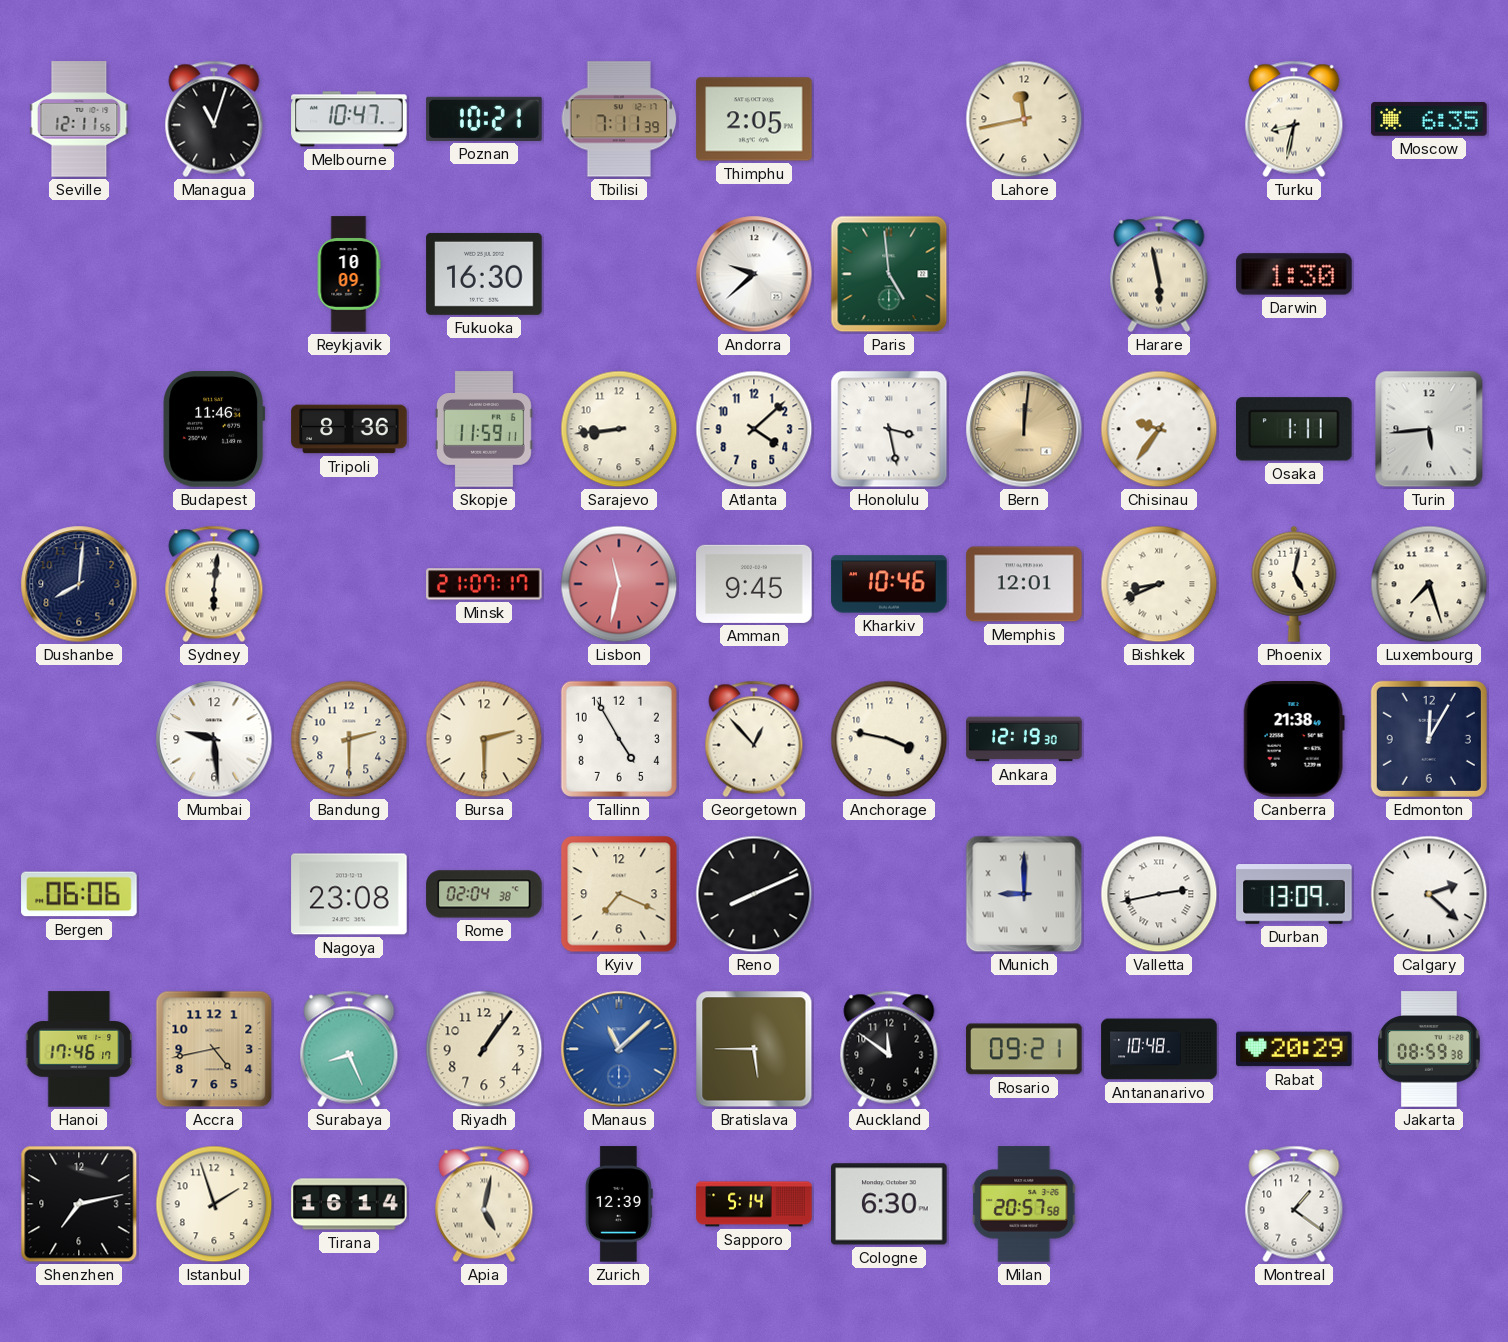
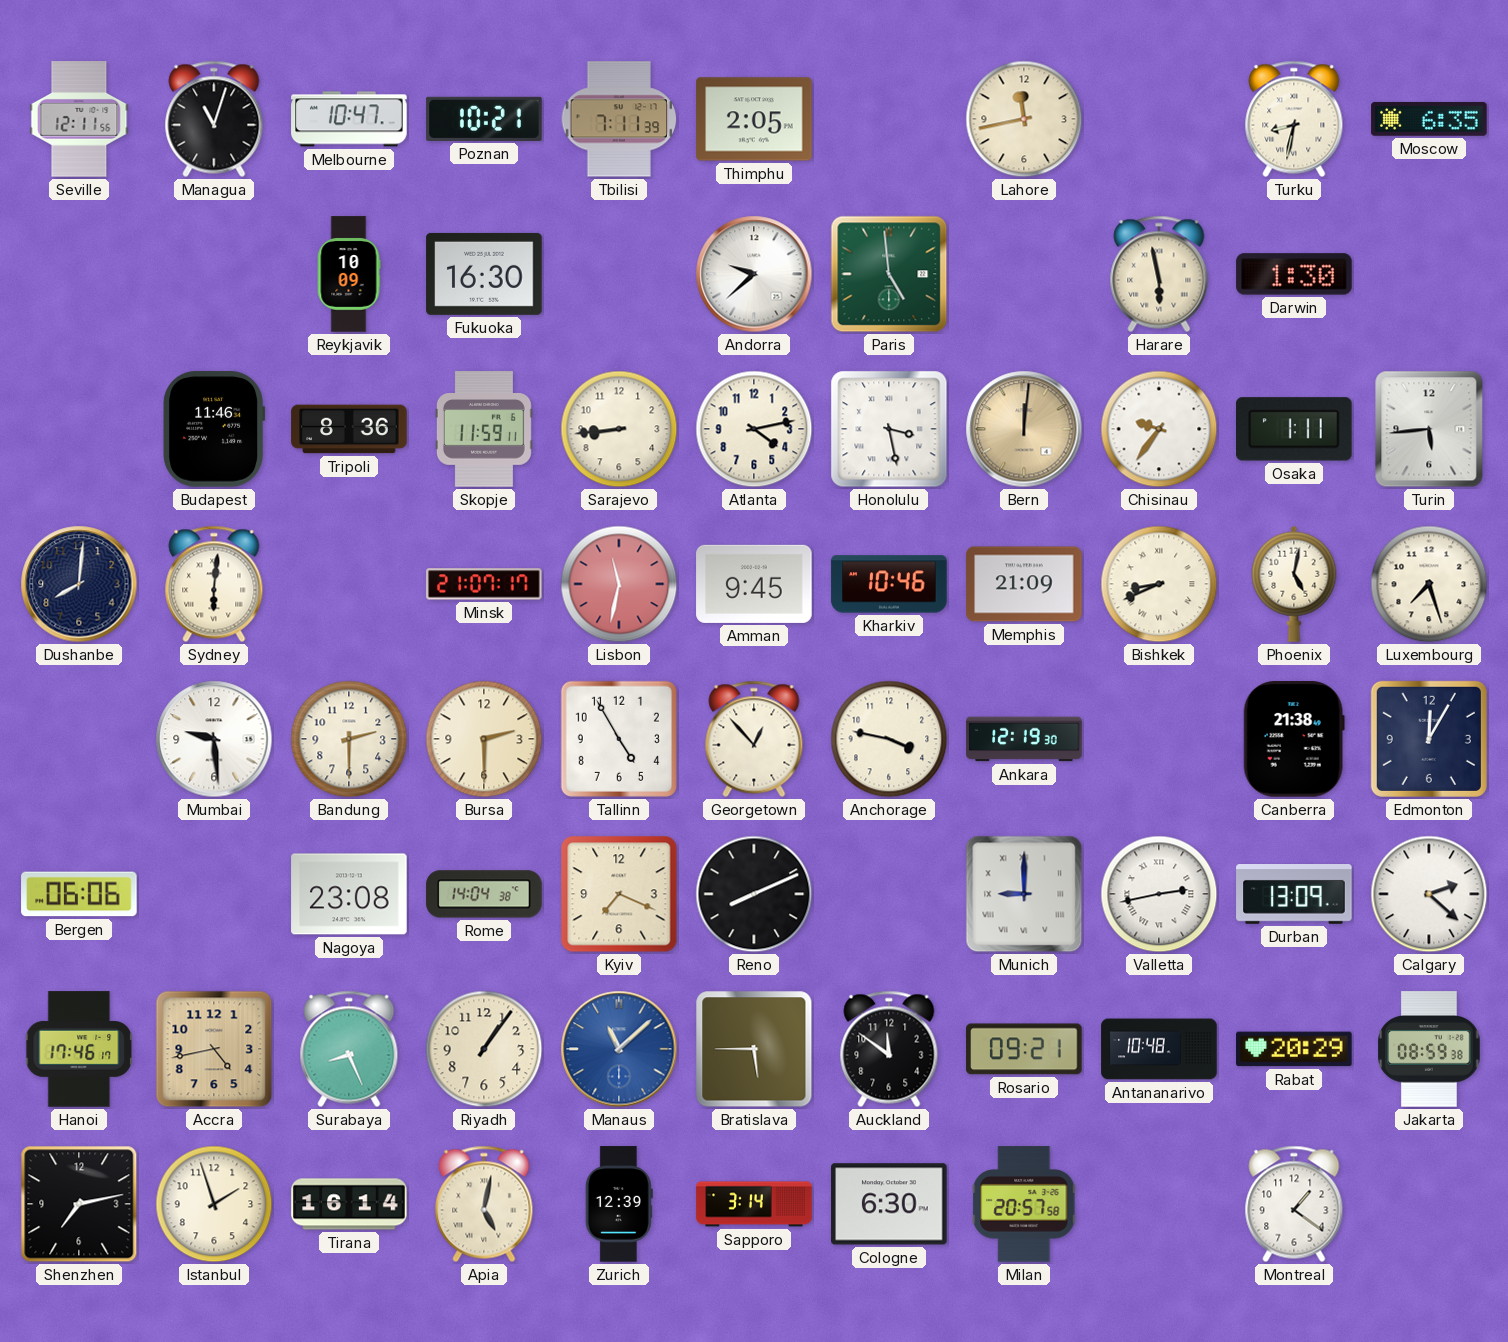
Atlanta: 4:08 -> 4:13
Memphis: 12:01 -> 21:09
Rome: 02:04 -> 14:04
Sapporo: 5:14 -> 3:14
